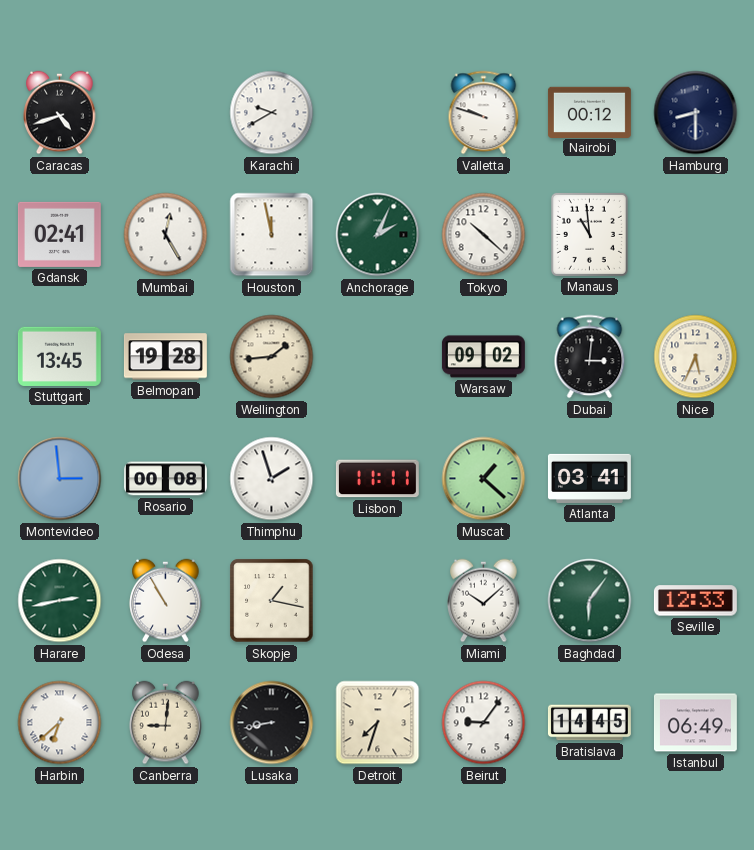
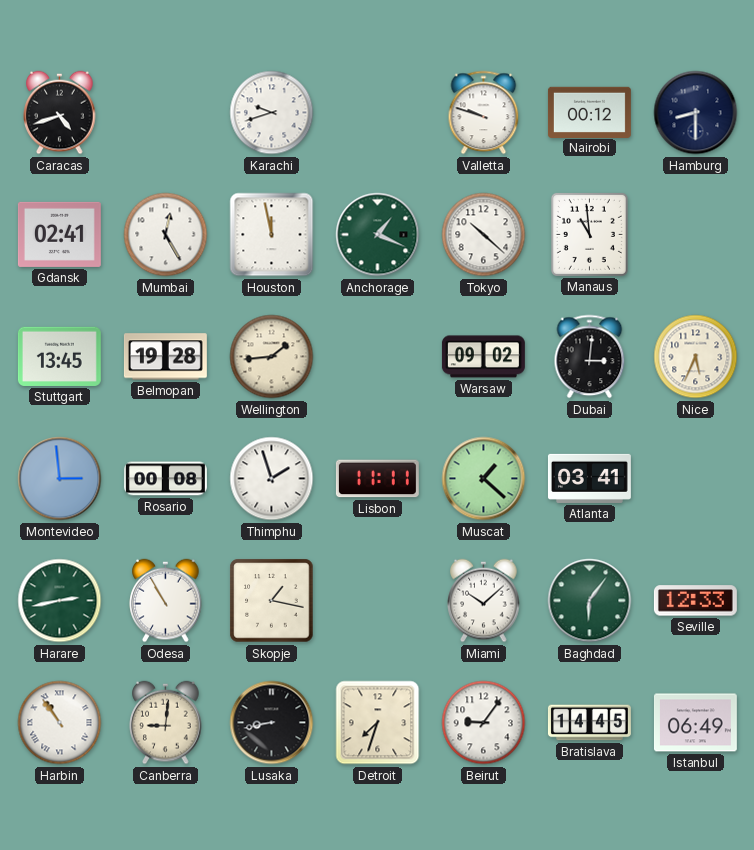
Karachi: 9:40 -> 9:42
Anchorage: 2:04 -> 1:19
Harbin: 6:38 -> 10:54
